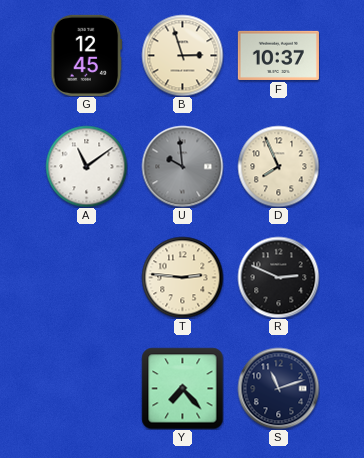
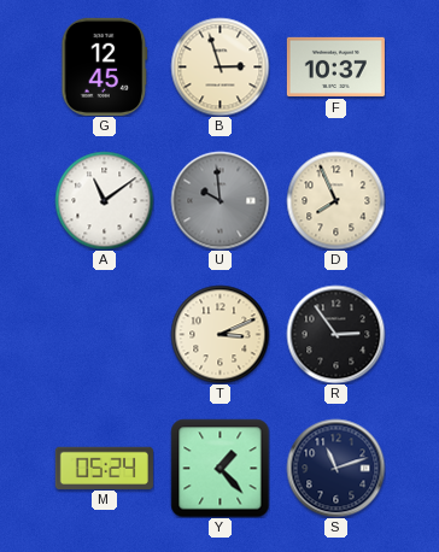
T: 2:46 -> 3:11
R: 2:49 -> 2:54
M: none -> 05:24
Y: 7:23 -> 1:23
